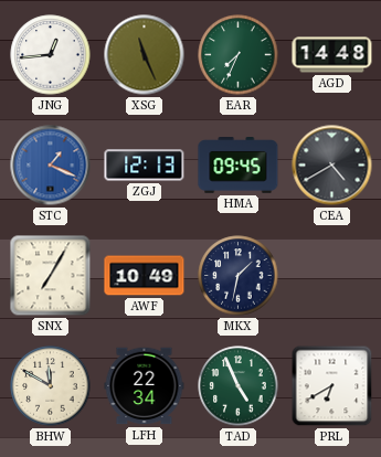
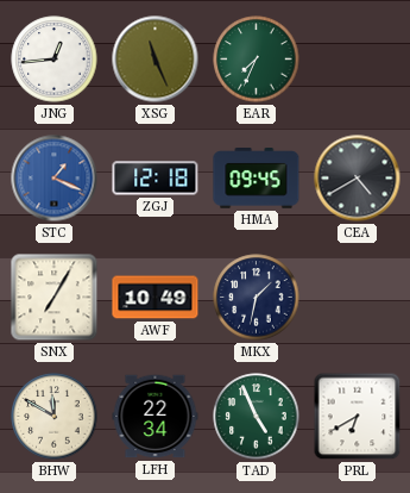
AGD: 14:48 -> none
ZGJ: 12:13 -> 12:18
